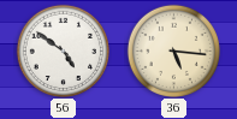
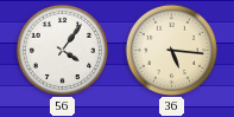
56: 4:51 -> 4:06
